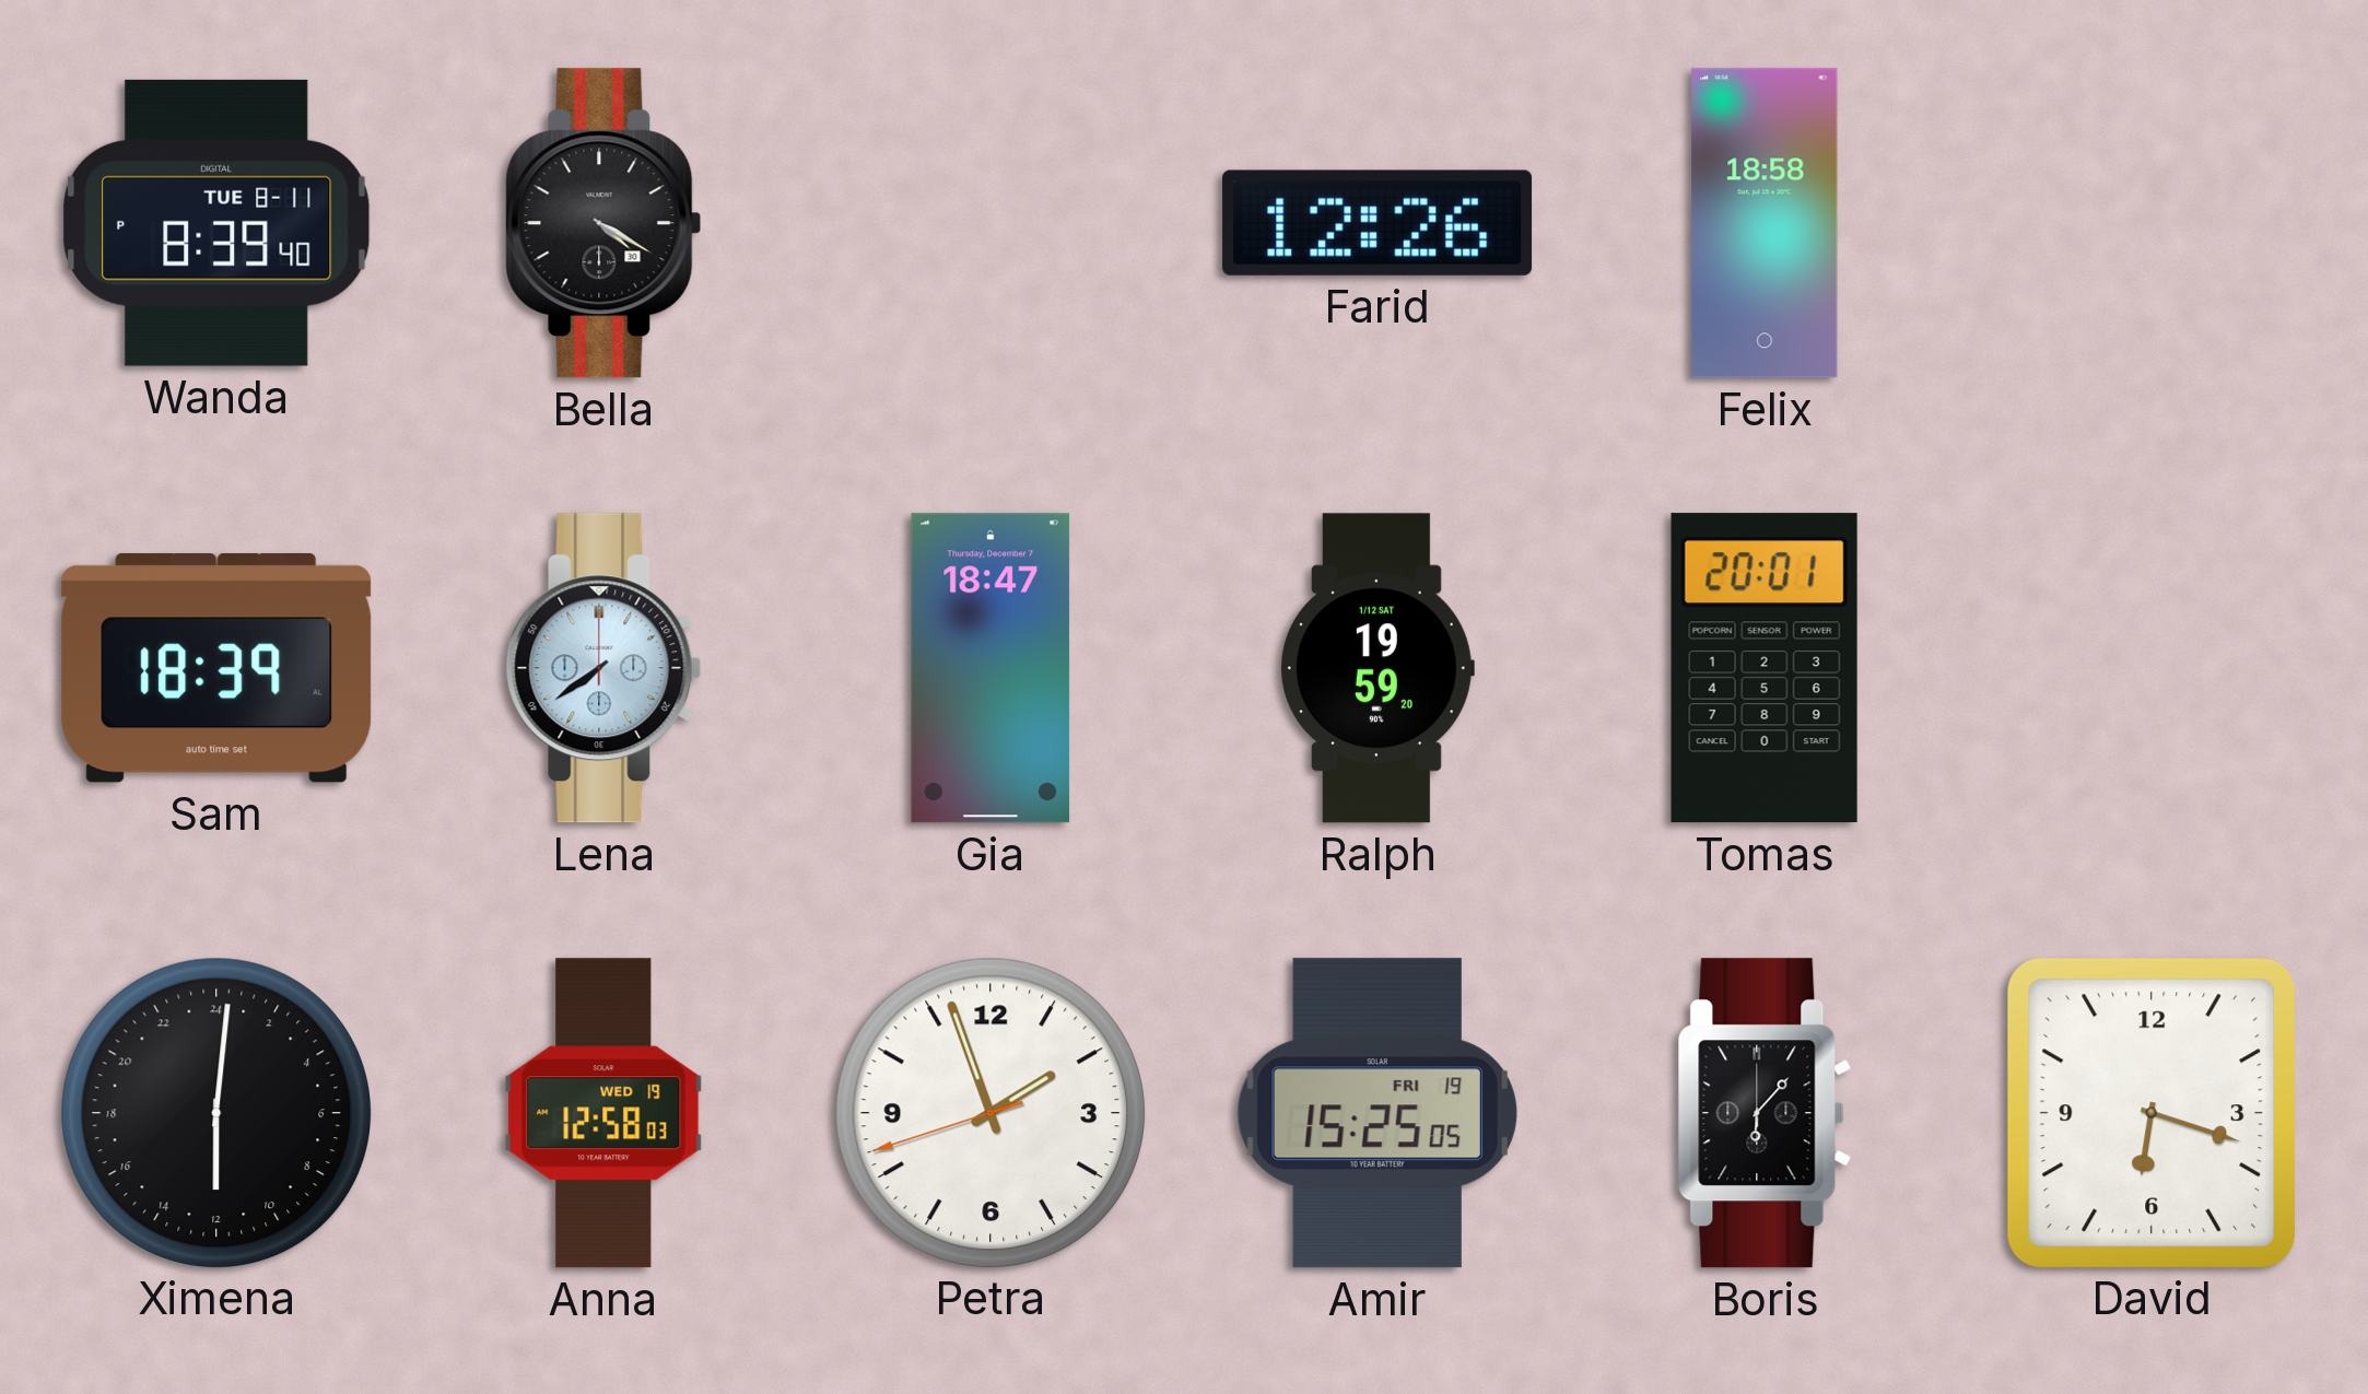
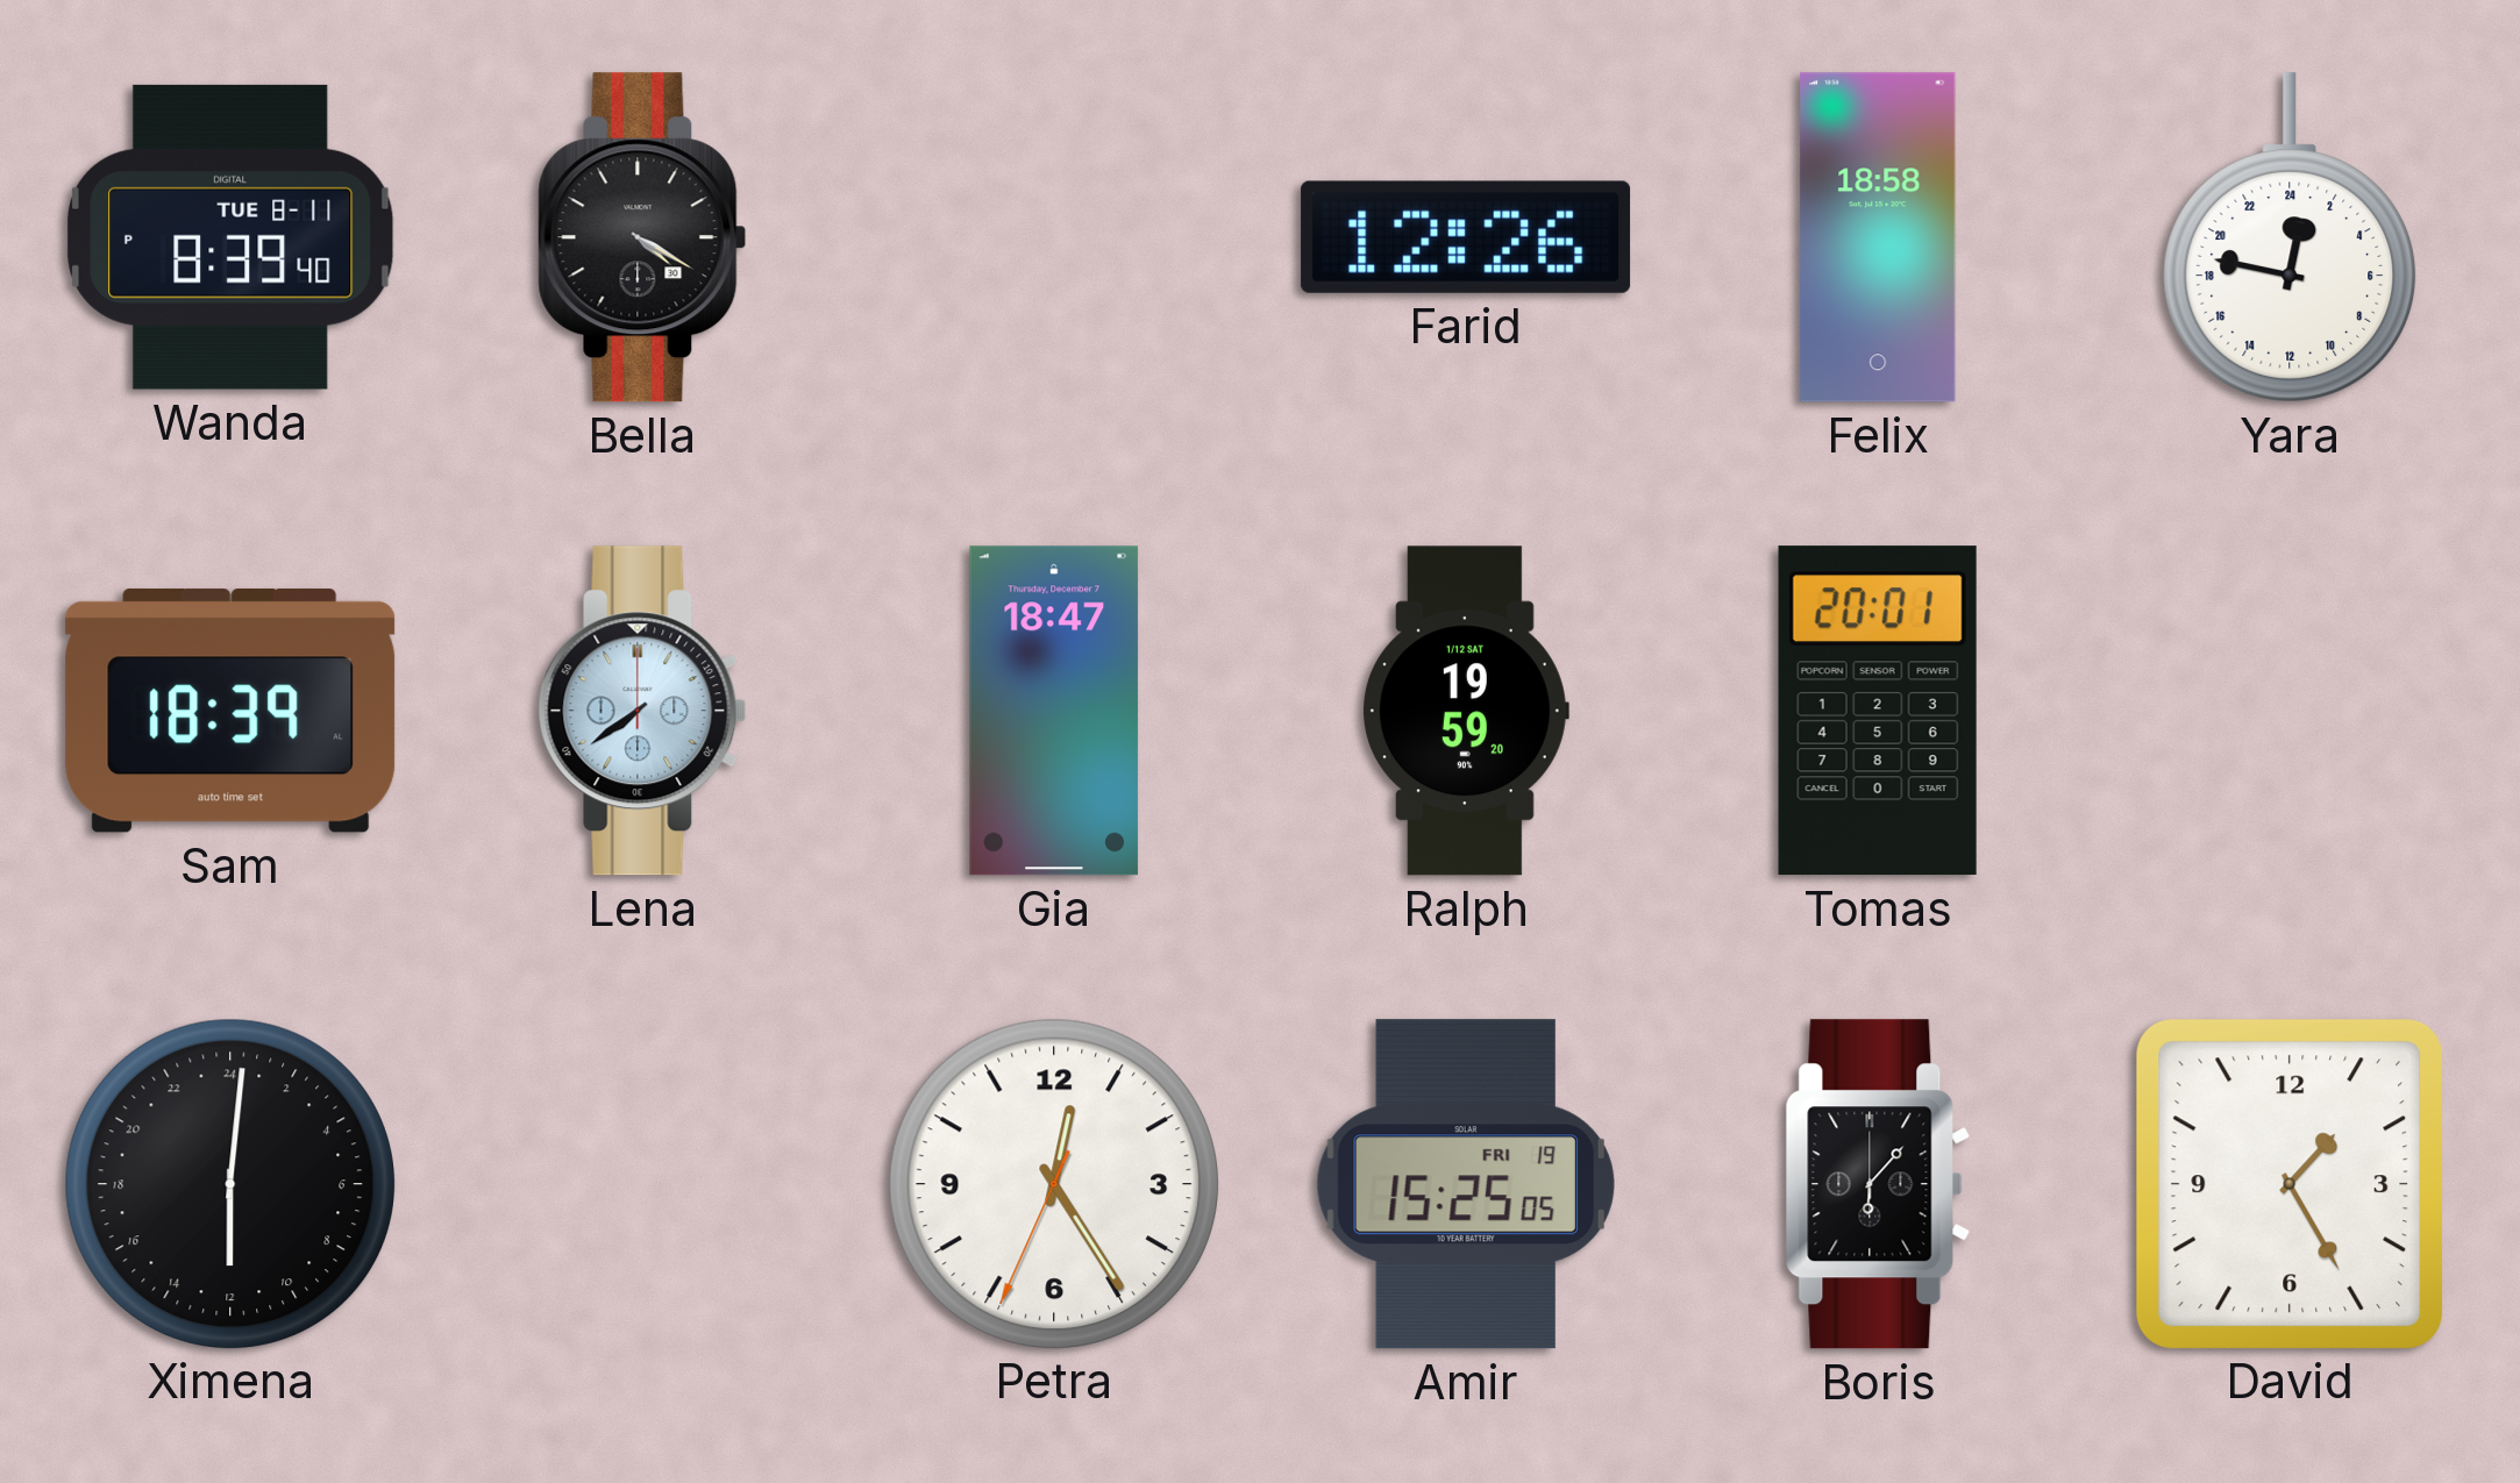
Yara: none -> 0:47
Anna: 12:58 -> none
Petra: 1:56 -> 12:24
David: 6:18 -> 1:25
